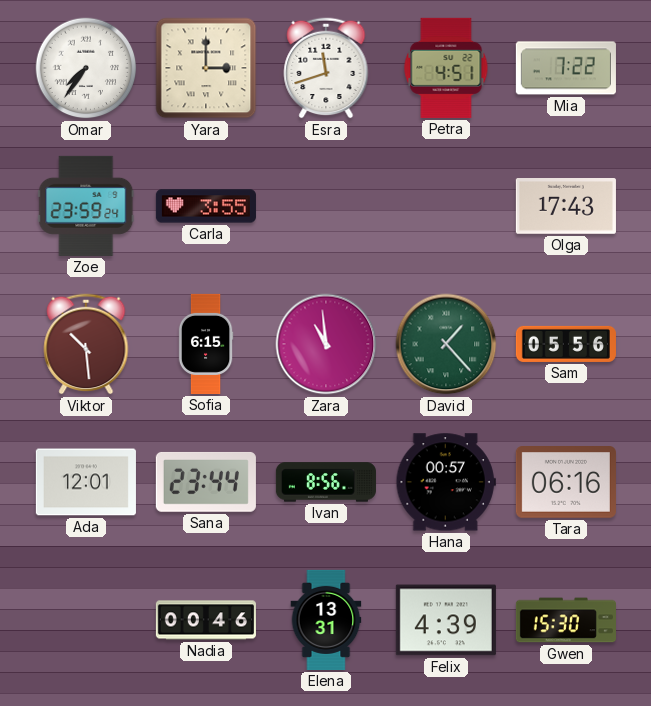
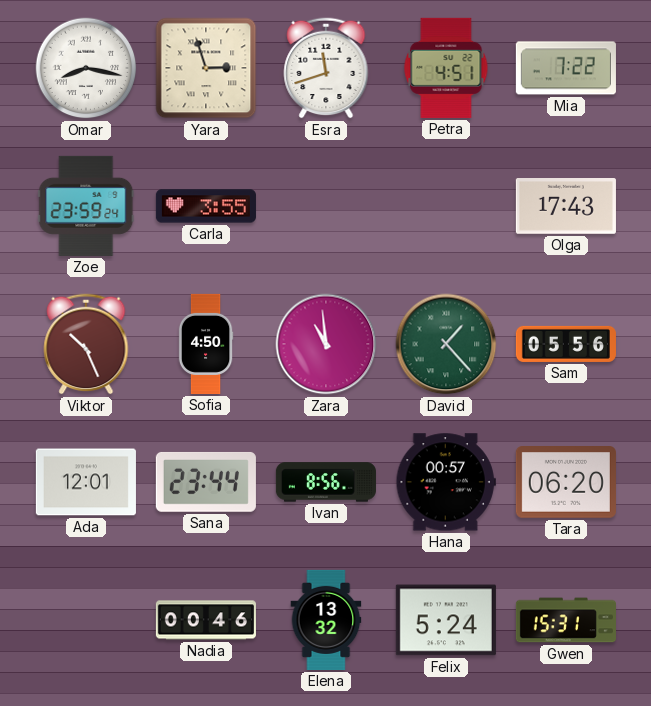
Omar: 7:36 -> 8:17
Yara: 3:00 -> 2:57
Viktor: 10:29 -> 10:26
Sofia: 6:15 -> 4:50
Tara: 06:16 -> 06:20
Elena: 13:31 -> 13:32
Felix: 4:39 -> 5:24
Gwen: 15:30 -> 15:31
